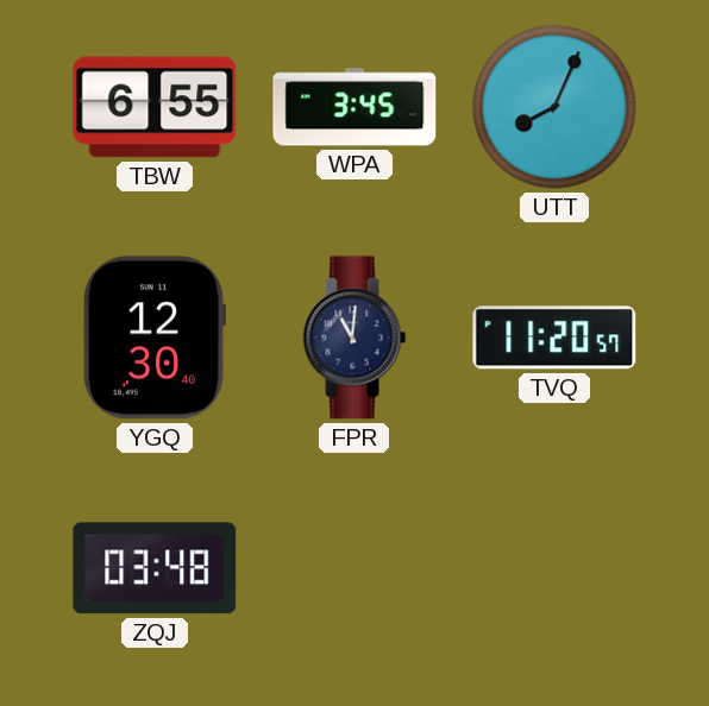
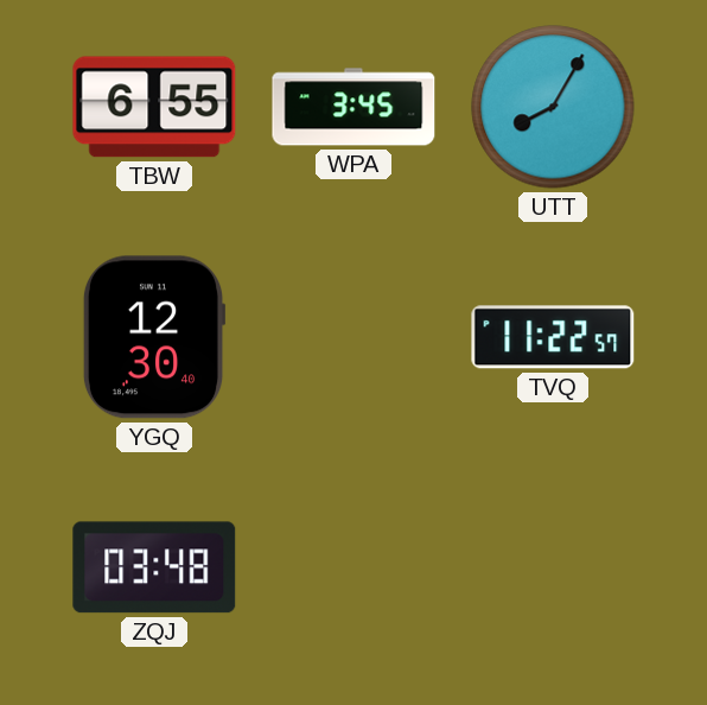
UTT: 8:04 -> 8:05
FPR: 11:01 -> none
TVQ: 11:20 -> 11:22
